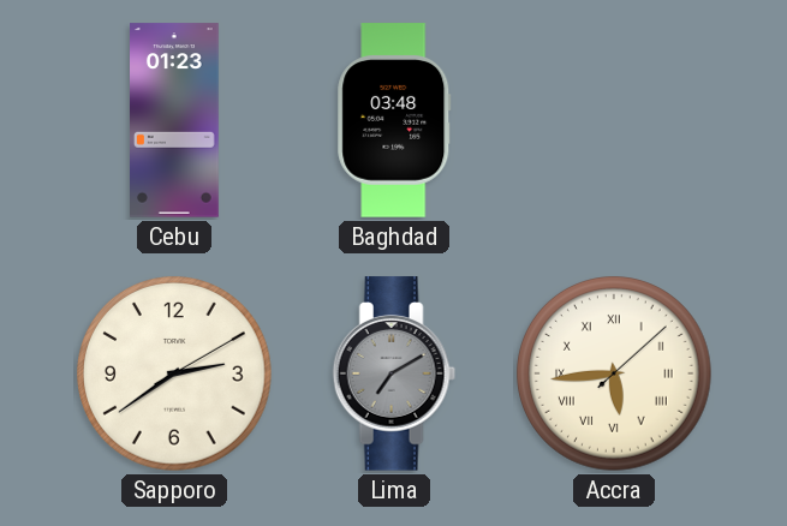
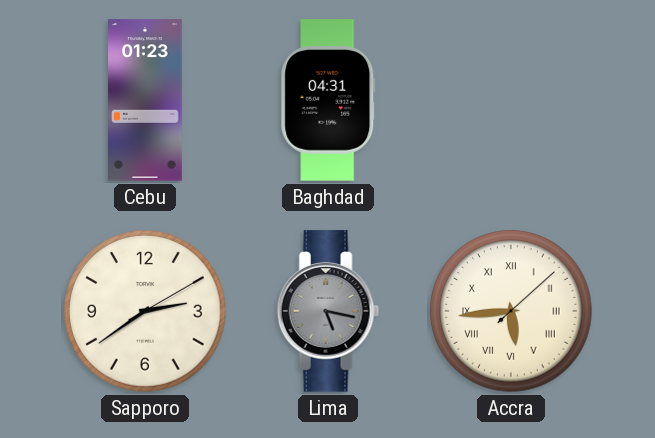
Baghdad: 03:48 -> 04:31
Lima: 7:10 -> 5:17
